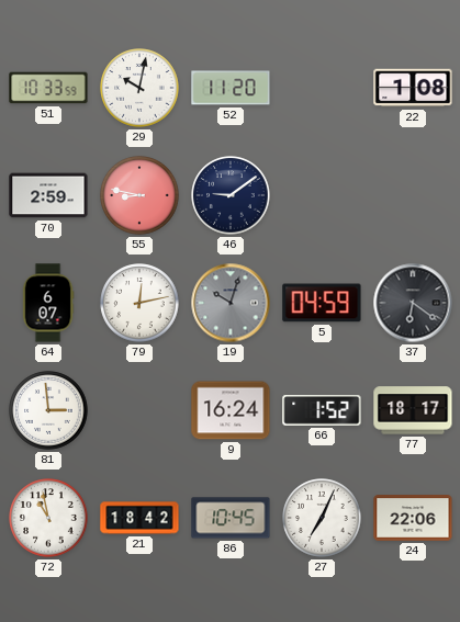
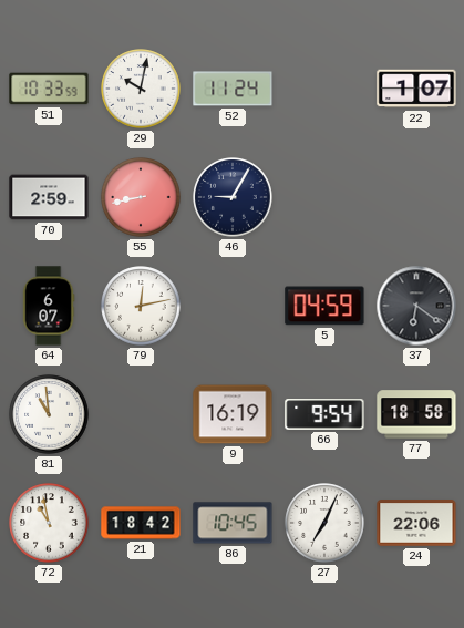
52: 11:20 -> 11:24
22: 1:08 -> 1:07
55: 8:47 -> 8:43
46: 9:09 -> 9:05
19: 10:03 -> none
81: 2:59 -> 10:59
9: 16:24 -> 16:19
66: 1:52 -> 9:54
77: 18:17 -> 18:58
